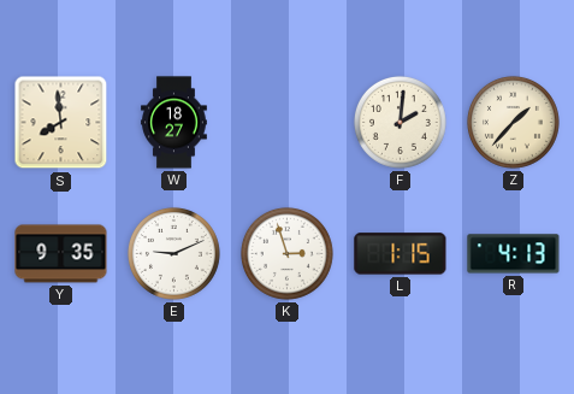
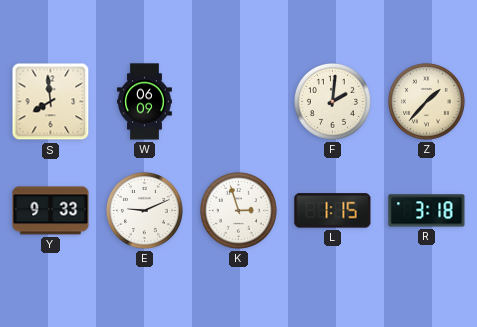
W: 18:27 -> 06:09
Y: 9:35 -> 9:33
R: 4:13 -> 3:18
